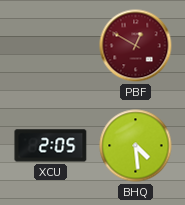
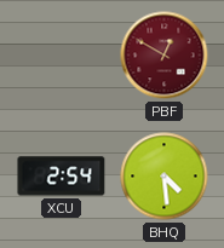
XCU: 2:05 -> 2:54
